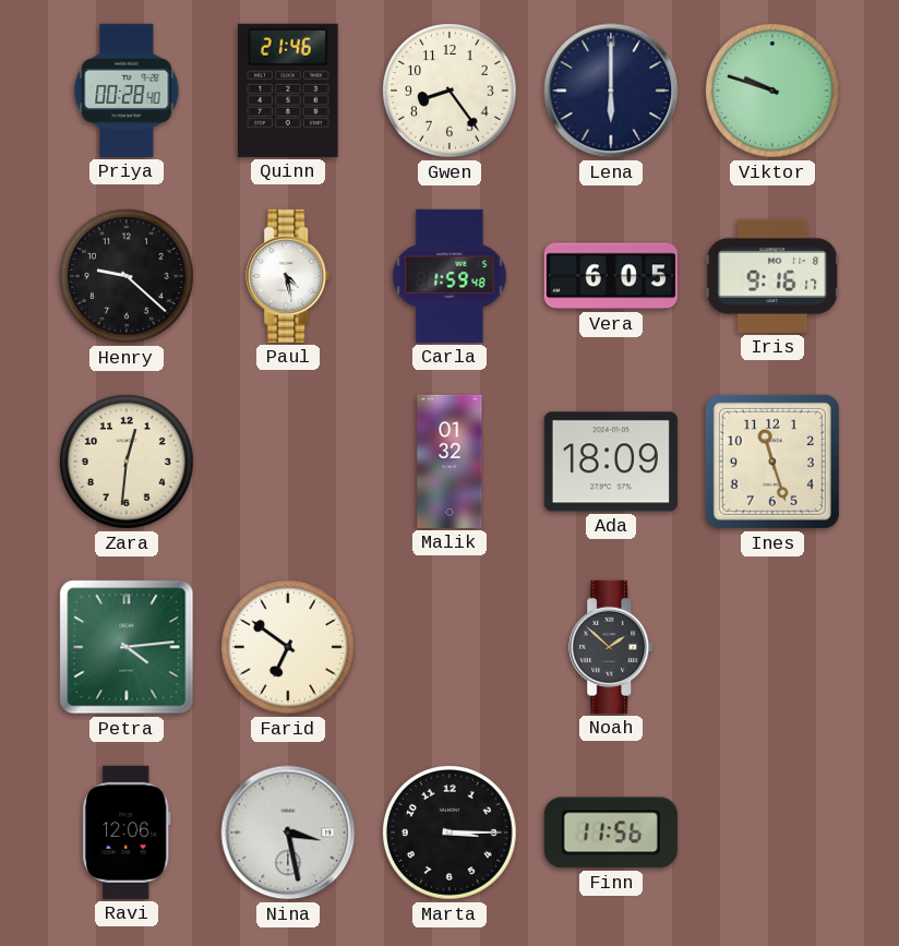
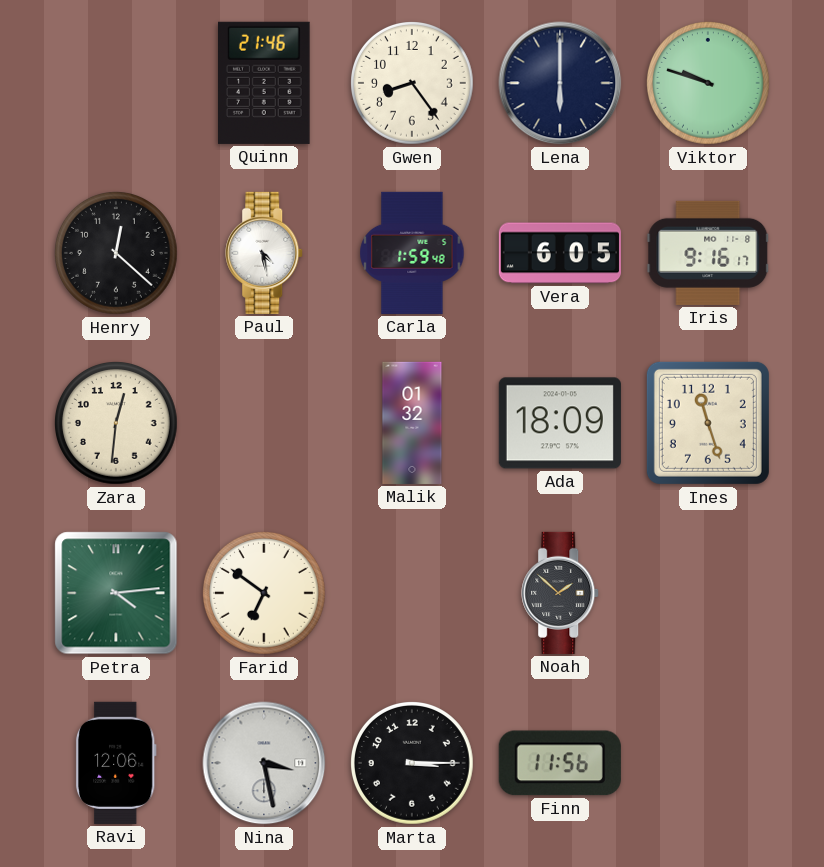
Priya: 00:28 -> none
Henry: 9:22 -> 12:22
